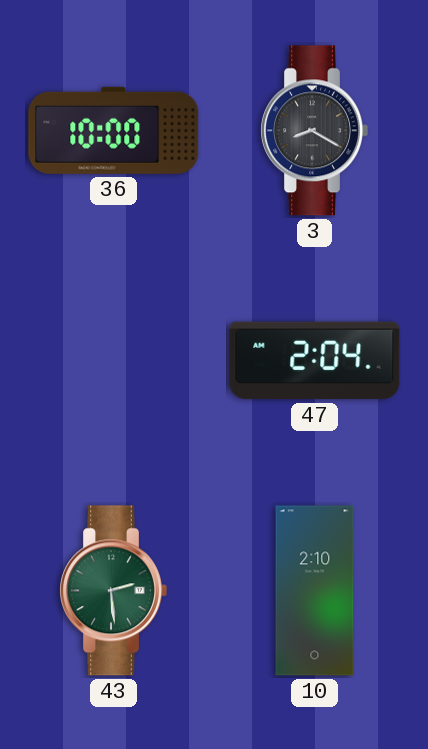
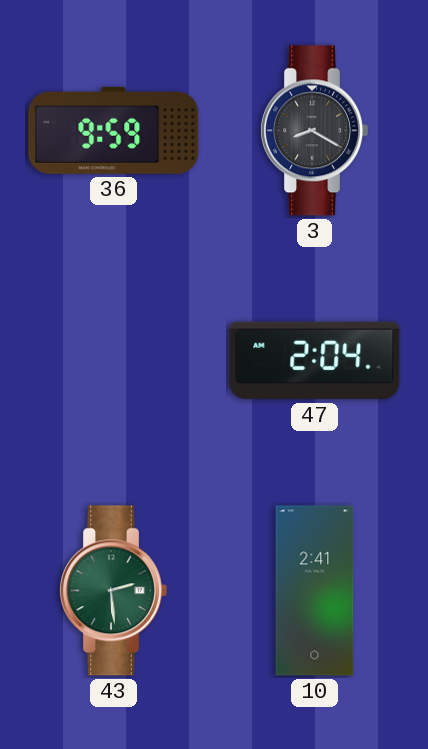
36: 10:00 -> 9:59
10: 2:10 -> 2:41
